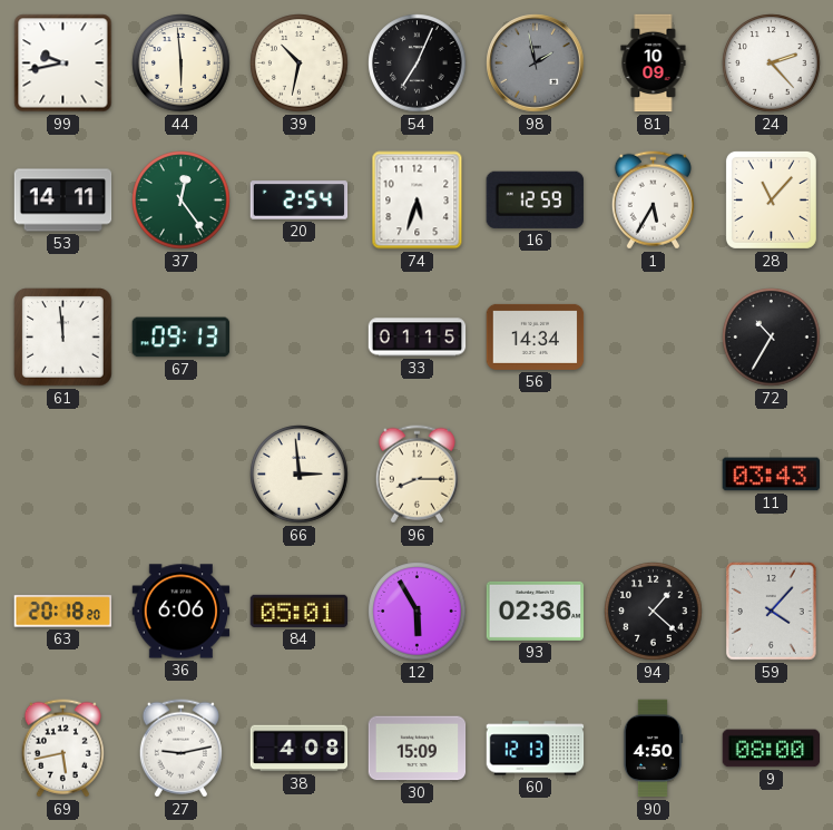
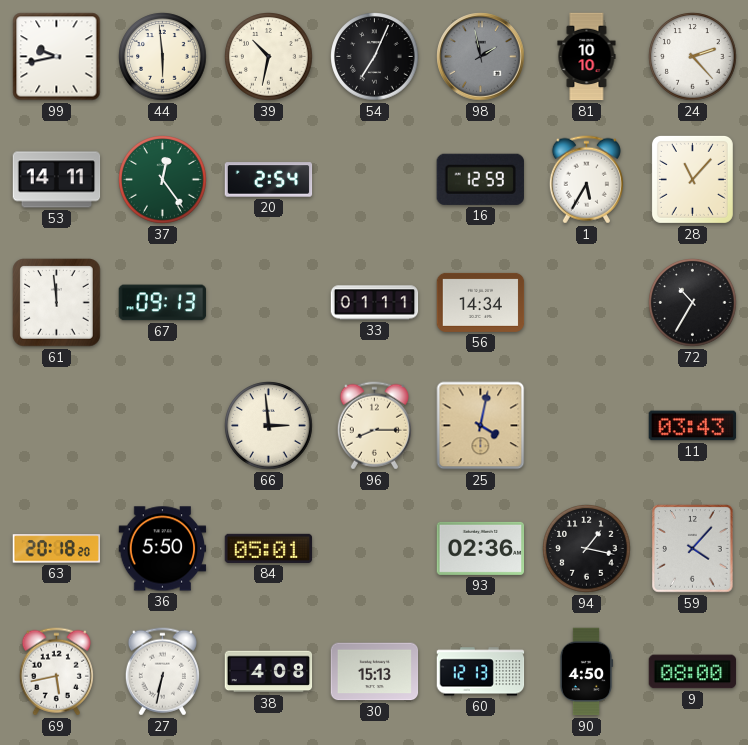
81: 10:09 -> 10:10
74: 5:33 -> none
33: 01:15 -> 01:11
25: none -> 4:02
36: 6:06 -> 5:50
12: 5:55 -> none
94: 1:22 -> 1:17
27: 9:13 -> 6:32
30: 15:09 -> 15:13
